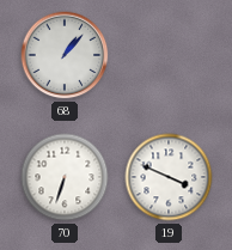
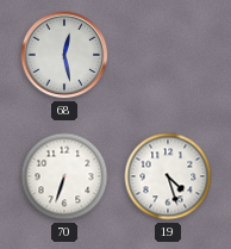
68: 1:07 -> 12:28
19: 3:49 -> 4:27
